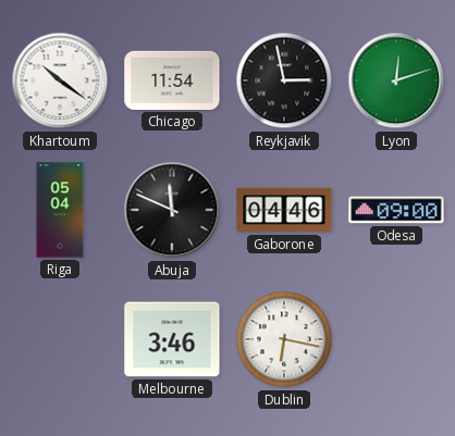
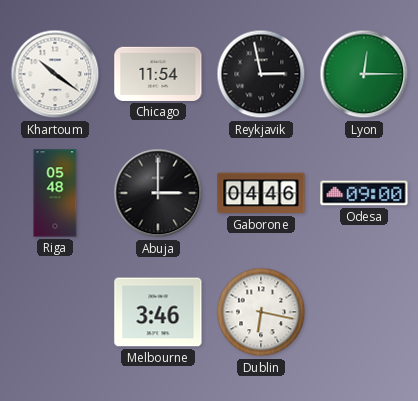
Lyon: 12:12 -> 12:15
Riga: 05:04 -> 05:48
Abuja: 11:49 -> 3:00
